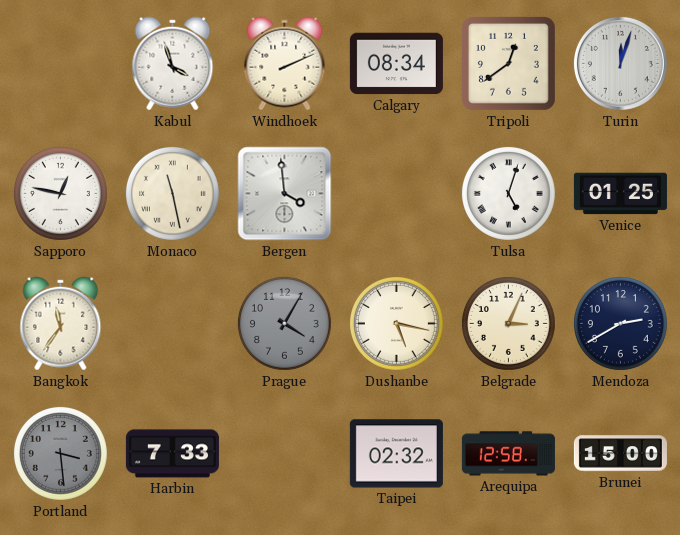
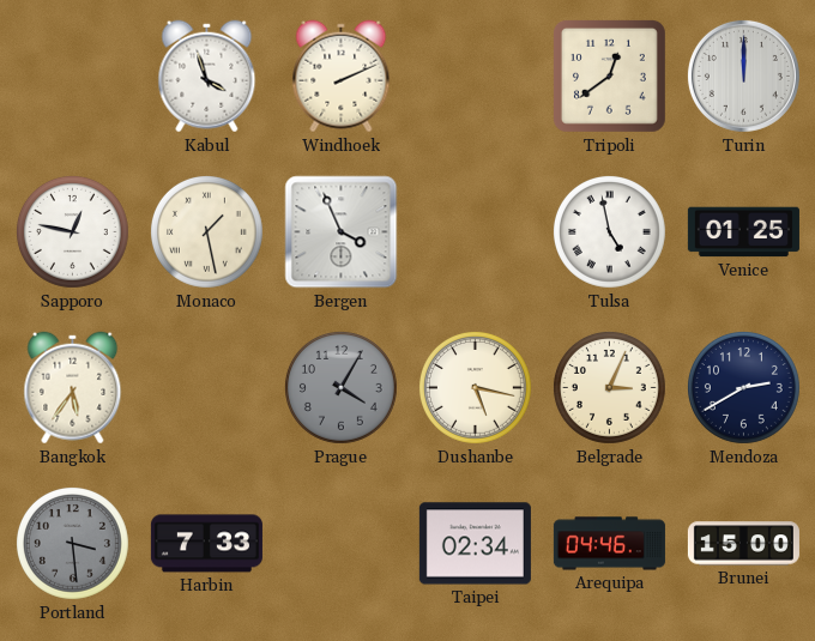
Calgary: 08:34 -> none
Turin: 12:03 -> 12:00
Monaco: 11:28 -> 1:28
Bergen: 3:59 -> 3:56
Tulsa: 5:03 -> 4:58
Bangkok: 11:36 -> 5:36
Taipei: 02:32 -> 02:34
Arequipa: 12:58 -> 04:46
